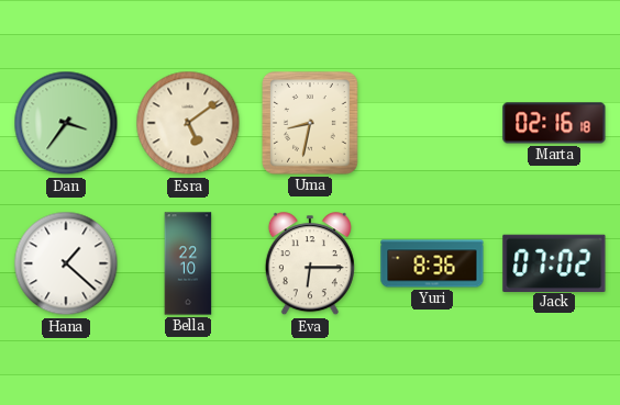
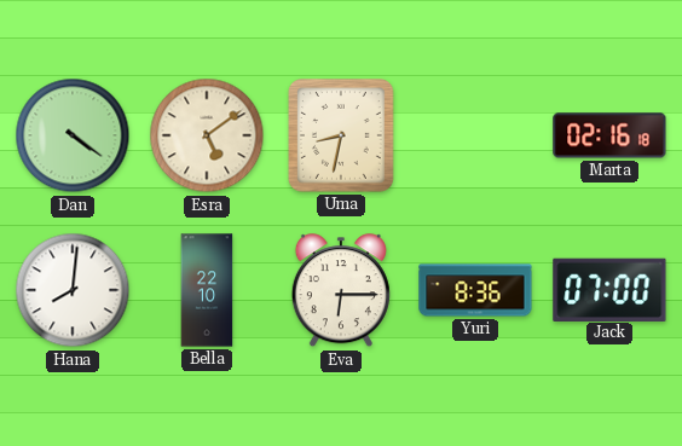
Dan: 3:36 -> 4:21
Hana: 1:22 -> 8:01
Jack: 07:02 -> 07:00
